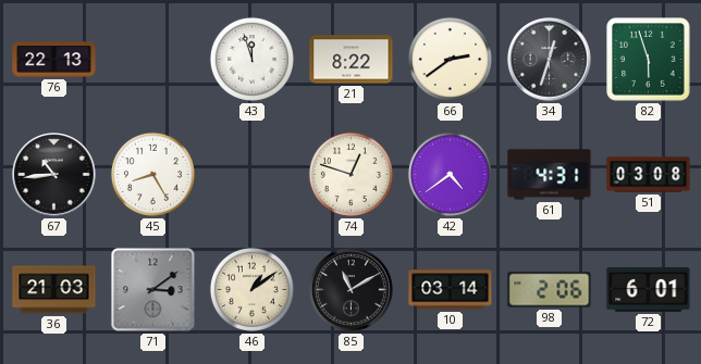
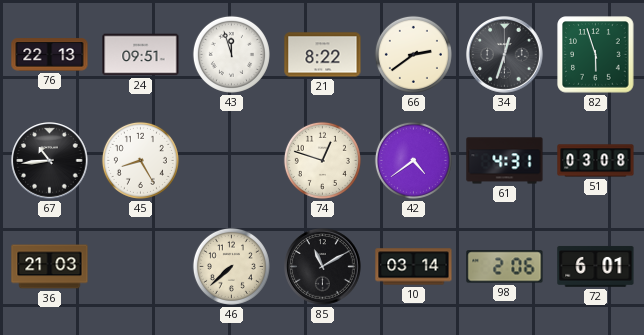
24: none -> 09:51
71: 3:09 -> none
46: 1:09 -> 7:38
